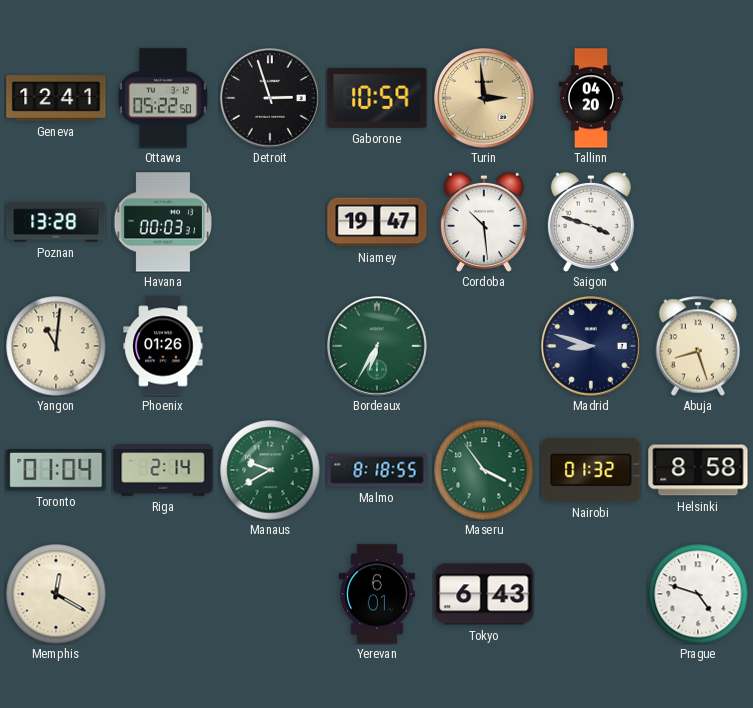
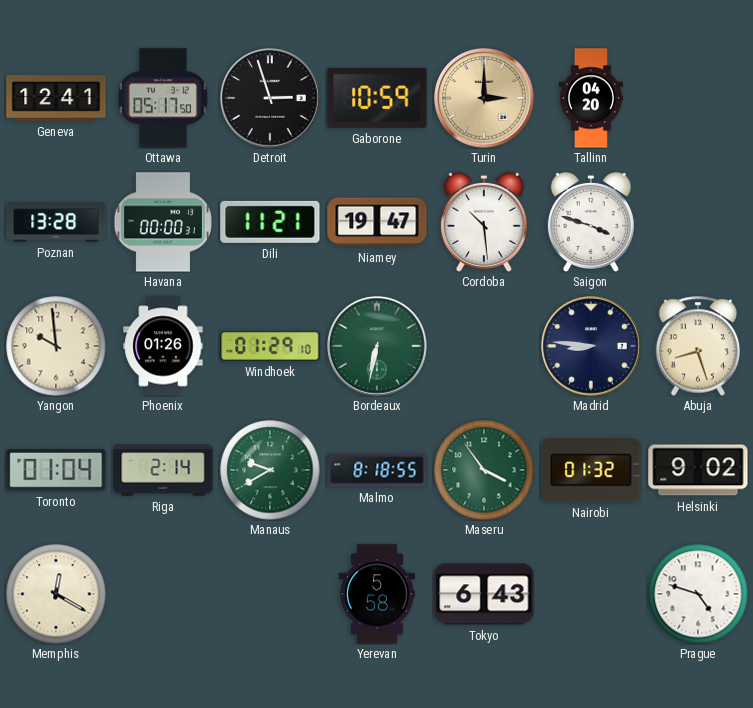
Ottawa: 05:22 -> 05:17
Turin: 2:59 -> 3:00
Havana: 00:03 -> 00:00
Dili: none -> 11:21
Yangon: 11:01 -> 9:59
Windhoek: none -> 01:29
Bordeaux: 6:35 -> 6:32
Madrid: 8:48 -> 8:46
Helsinki: 8:58 -> 9:02
Yerevan: 6:01 -> 5:58
